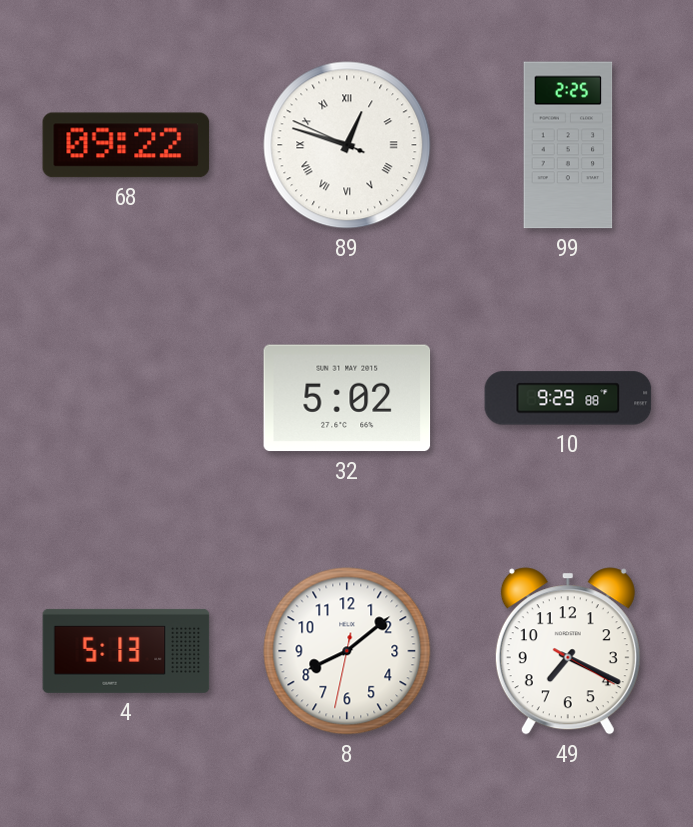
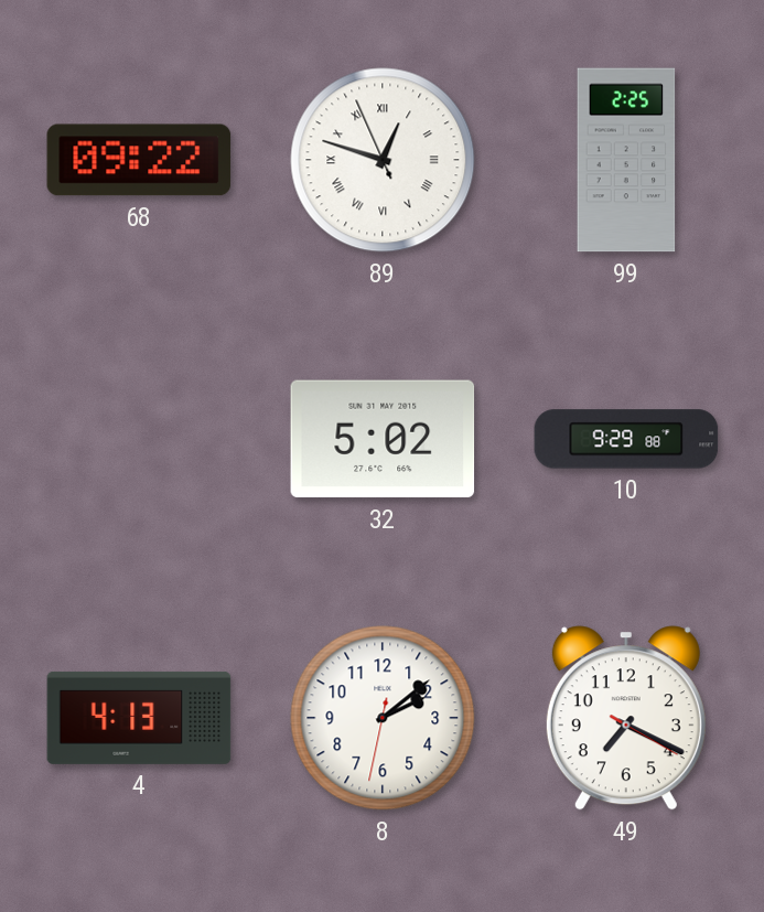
89: 12:47:49 -> 12:47:56
4: 5:13 -> 4:13
8: 8:08 -> 2:08
